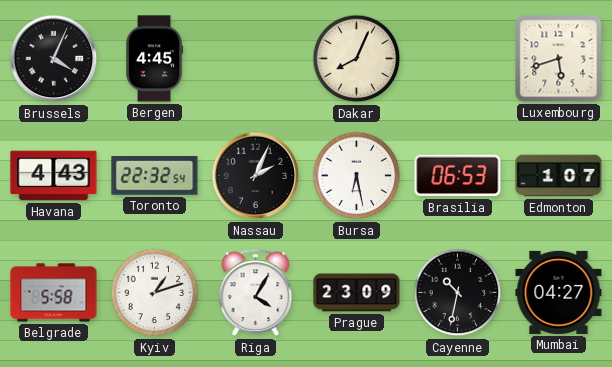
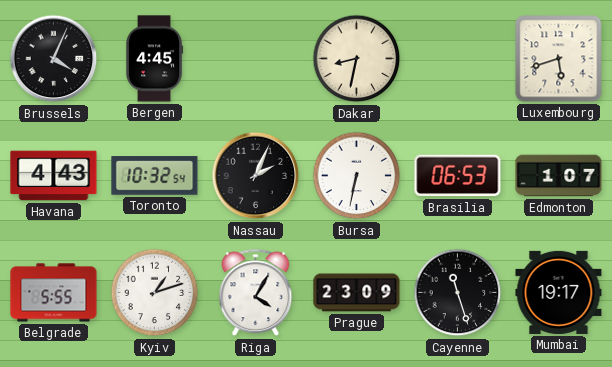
Dakar: 8:04 -> 8:32
Toronto: 22:32 -> 10:32
Bursa: 6:28 -> 6:32
Belgrade: 5:58 -> 5:55
Cayenne: 10:32 -> 11:27
Mumbai: 04:27 -> 19:17
